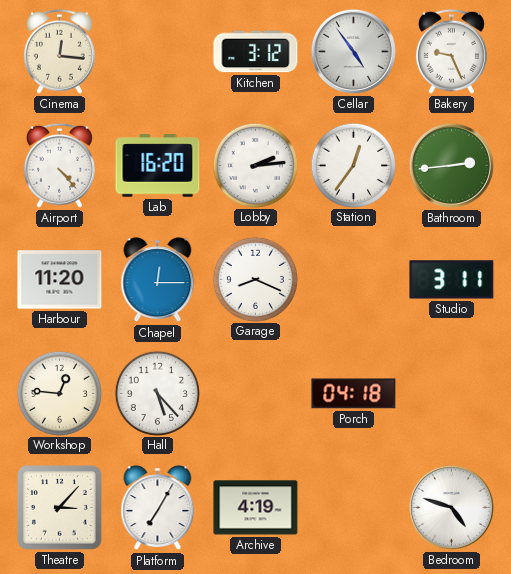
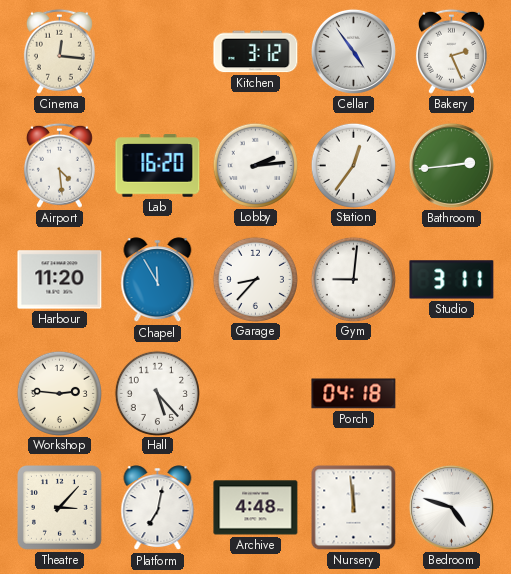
Bakery: 9:26 -> 2:26
Airport: 4:23 -> 4:29
Chapel: 12:15 -> 11:55
Garage: 8:19 -> 8:37
Gym: none -> 9:01
Workshop: 12:46 -> 2:46
Platform: 7:05 -> 7:02
Archive: 4:19 -> 4:48
Nursery: none -> 11:59
